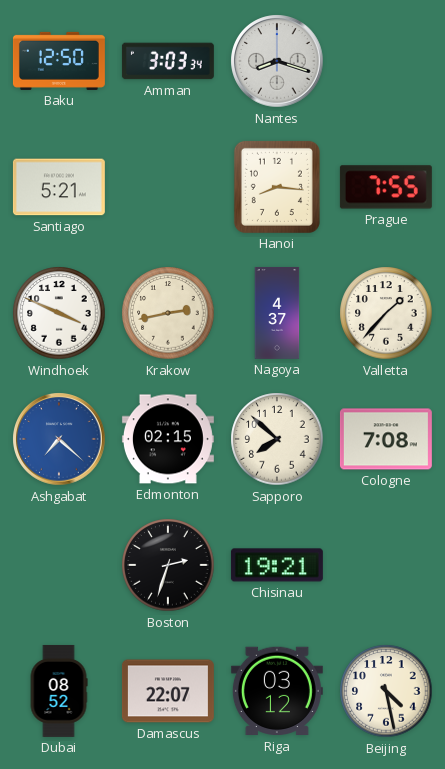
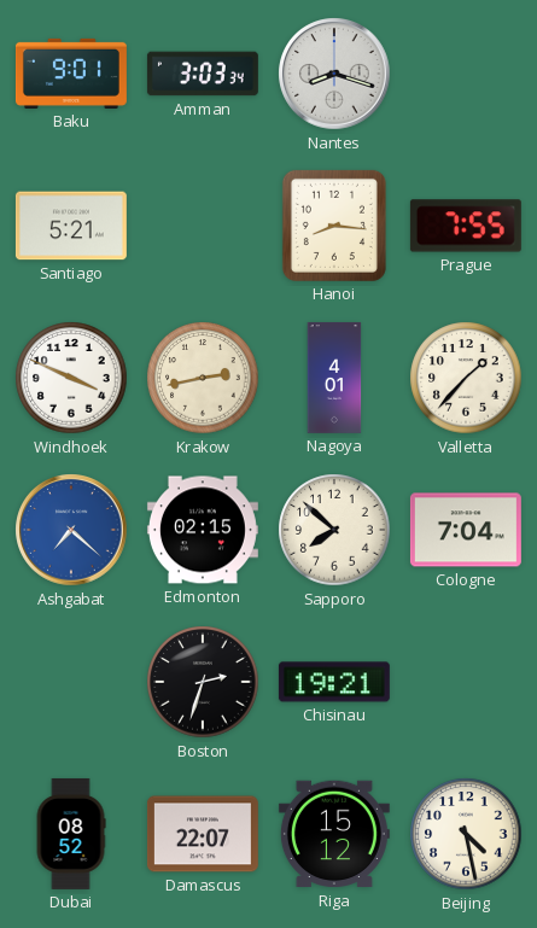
Baku: 12:50 -> 9:01
Nagoya: 4:37 -> 4:01
Cologne: 7:08 -> 7:04
Riga: 03:12 -> 15:12
